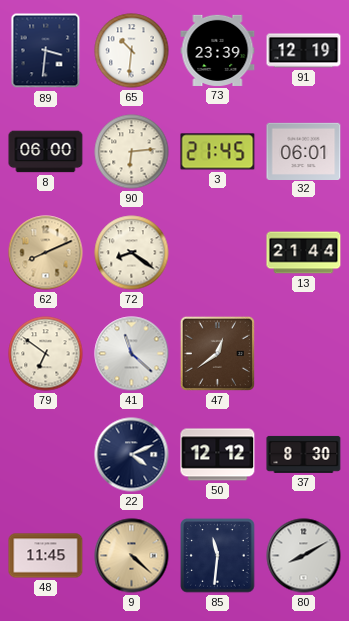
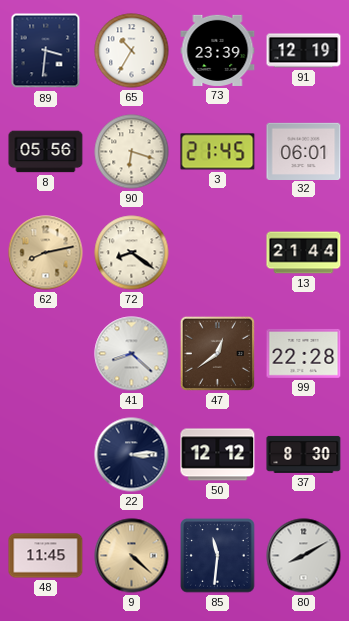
65: 10:31 -> 10:35
8: 06:00 -> 05:56
90: 6:14 -> 6:18
62: 8:11 -> 8:13
79: 6:51 -> none
41: 11:22 -> 8:22
99: none -> 22:28
22: 4:11 -> 3:14
